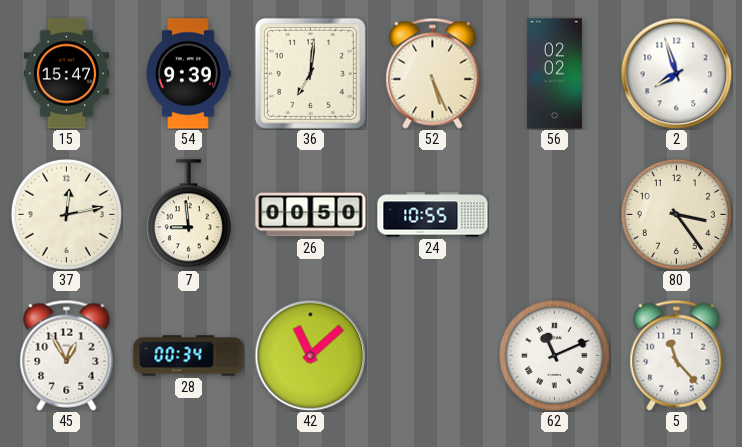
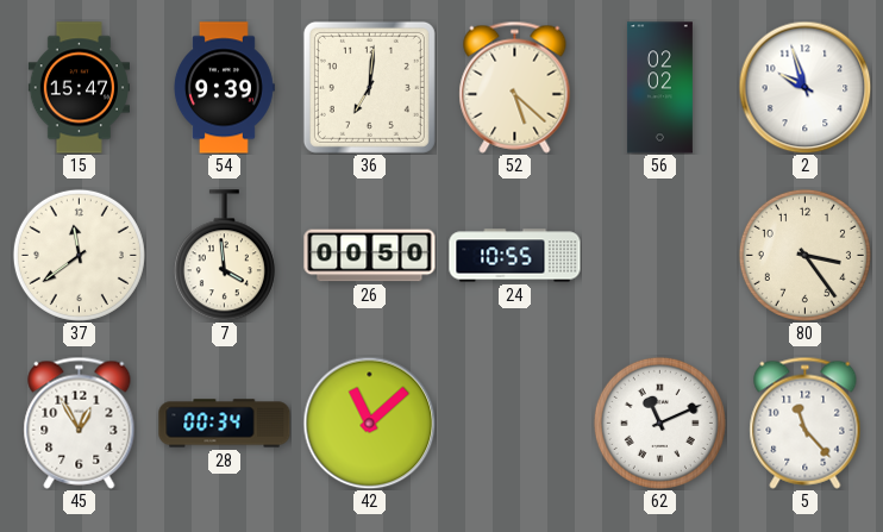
52: 5:26 -> 5:22
2: 7:57 -> 9:57
37: 12:13 -> 11:39
7: 8:59 -> 3:59
